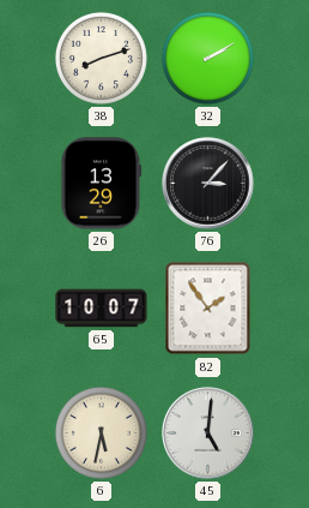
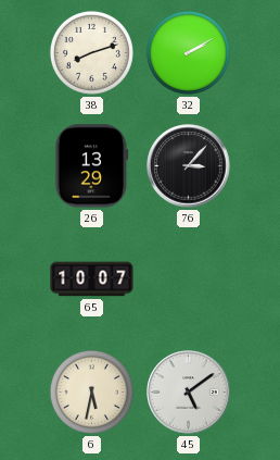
82: 1:54 -> none
45: 5:01 -> 5:09
